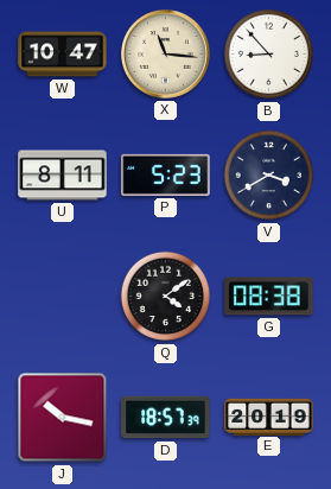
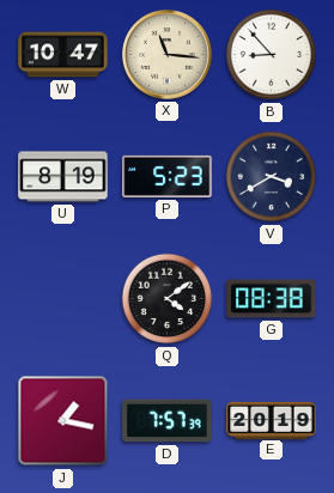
U: 8:11 -> 8:19
J: 10:17 -> 1:17
D: 18:57 -> 7:57
